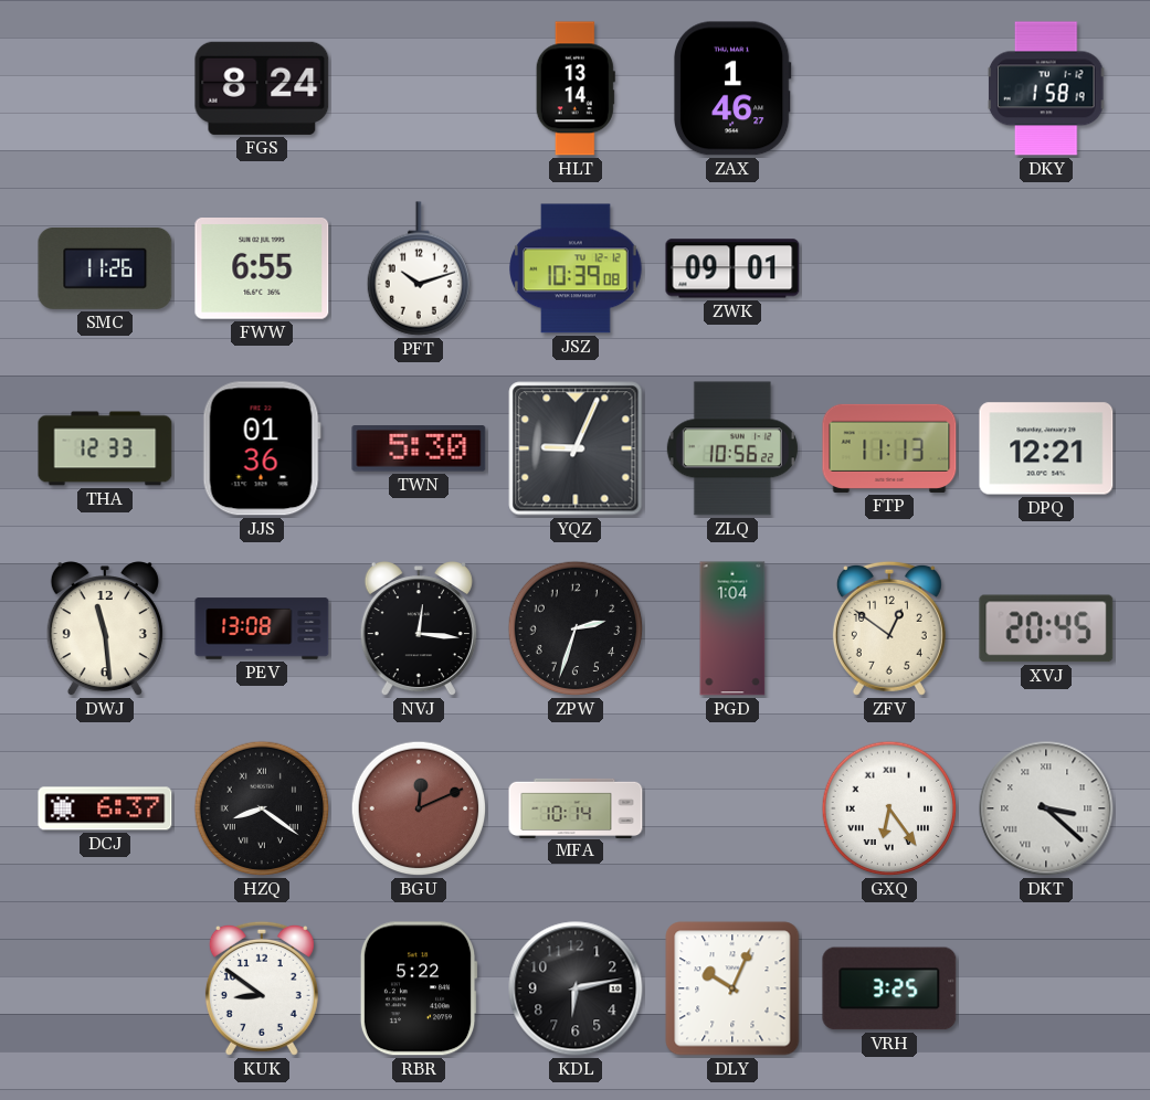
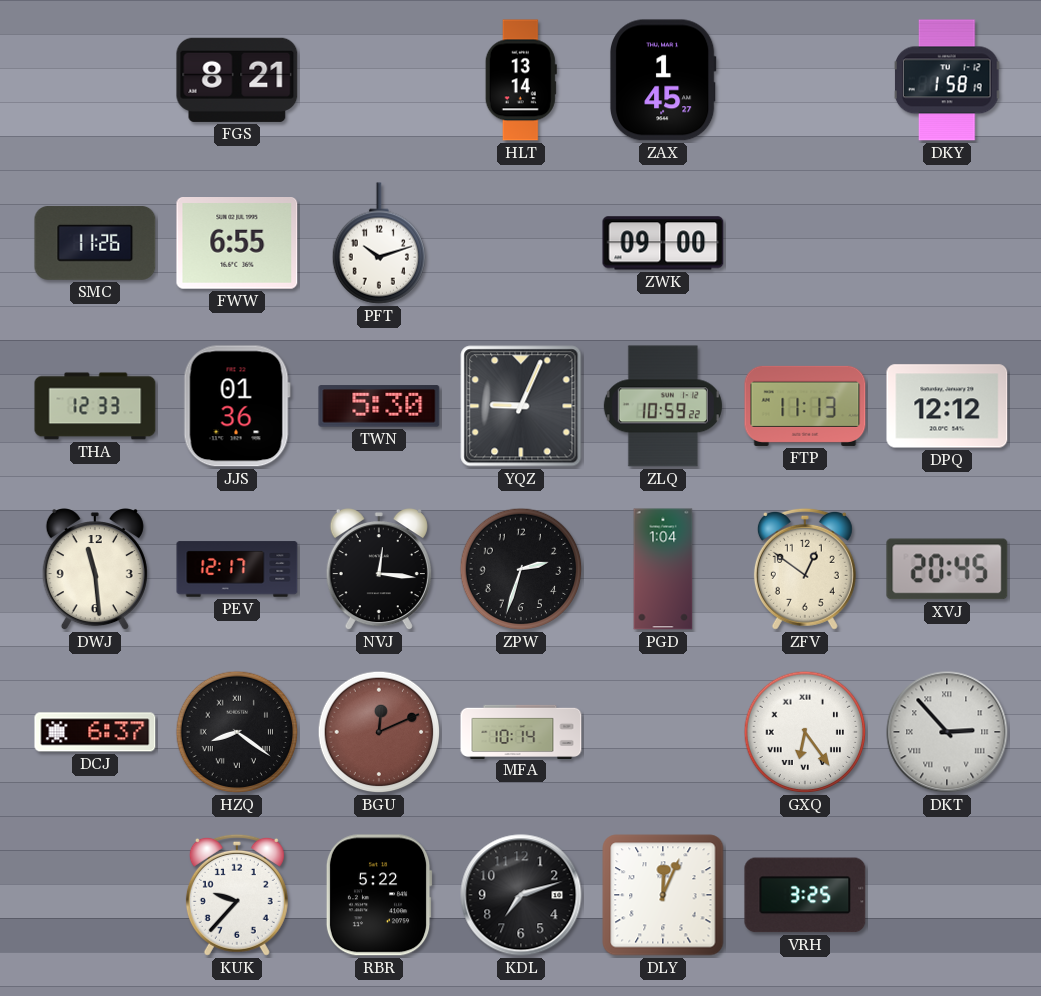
FGS: 8:24 -> 8:21
ZAX: 1:46 -> 1:45
JSZ: 10:39 -> none
ZWK: 09:01 -> 09:00
ZLQ: 10:56 -> 10:59
DPQ: 12:21 -> 12:12
PEV: 13:08 -> 12:17
DKT: 3:22 -> 2:53
KUK: 8:51 -> 9:37
KDL: 6:13 -> 7:12
DLY: 10:04 -> 12:04
